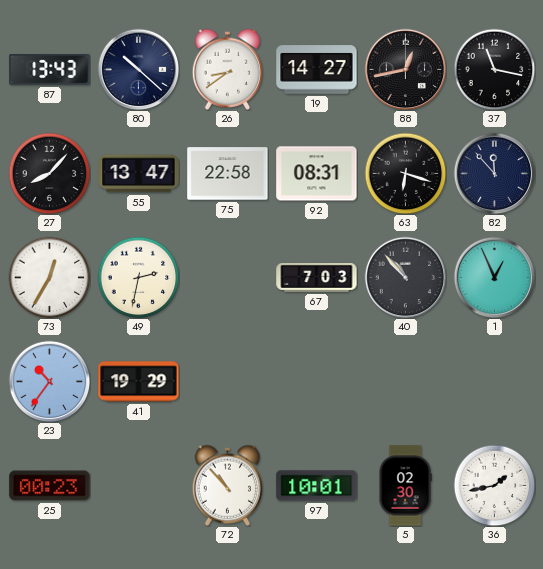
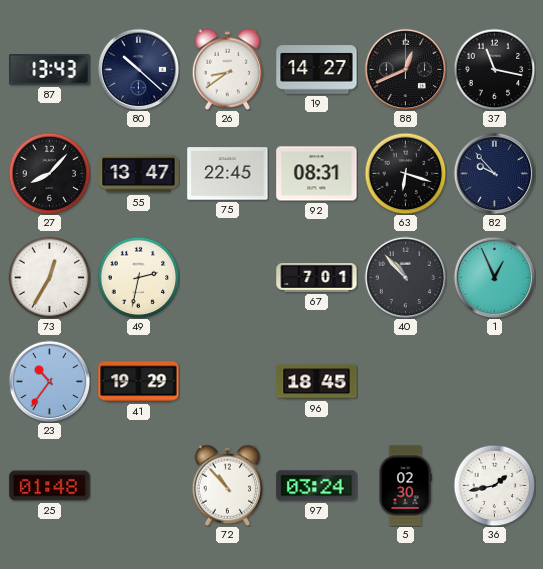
88: 12:43 -> 12:41
75: 22:58 -> 22:45
82: 11:53 -> 9:53
67: 7:03 -> 7:01
96: none -> 18:45
25: 00:23 -> 01:48
97: 10:01 -> 03:24
